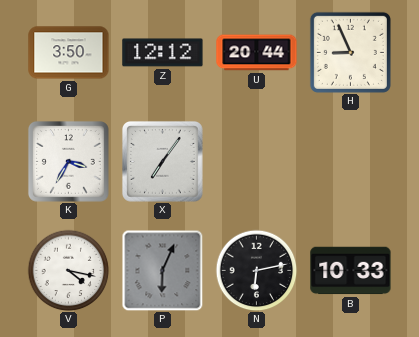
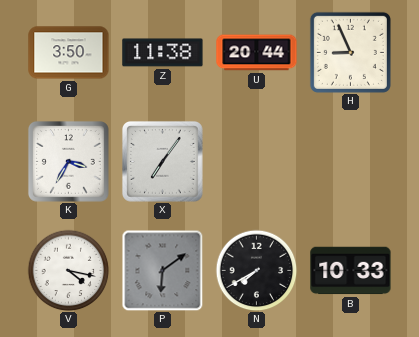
Z: 12:12 -> 11:38
P: 6:04 -> 6:09
N: 6:13 -> 7:40
